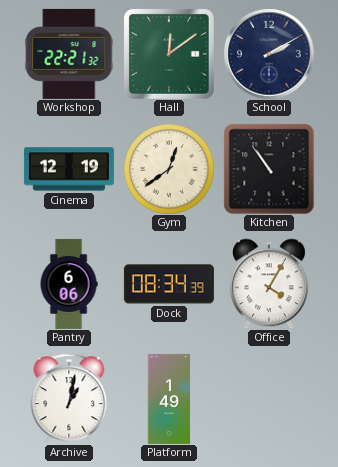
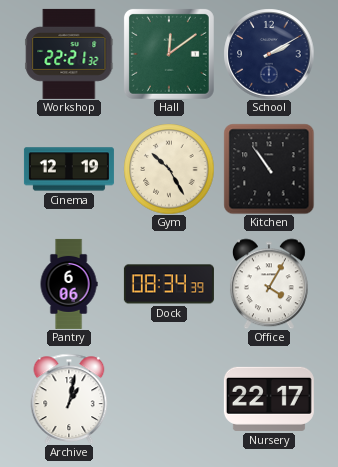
Gym: 12:39 -> 10:25
Platform: 1:49 -> none
Nursery: none -> 22:17
